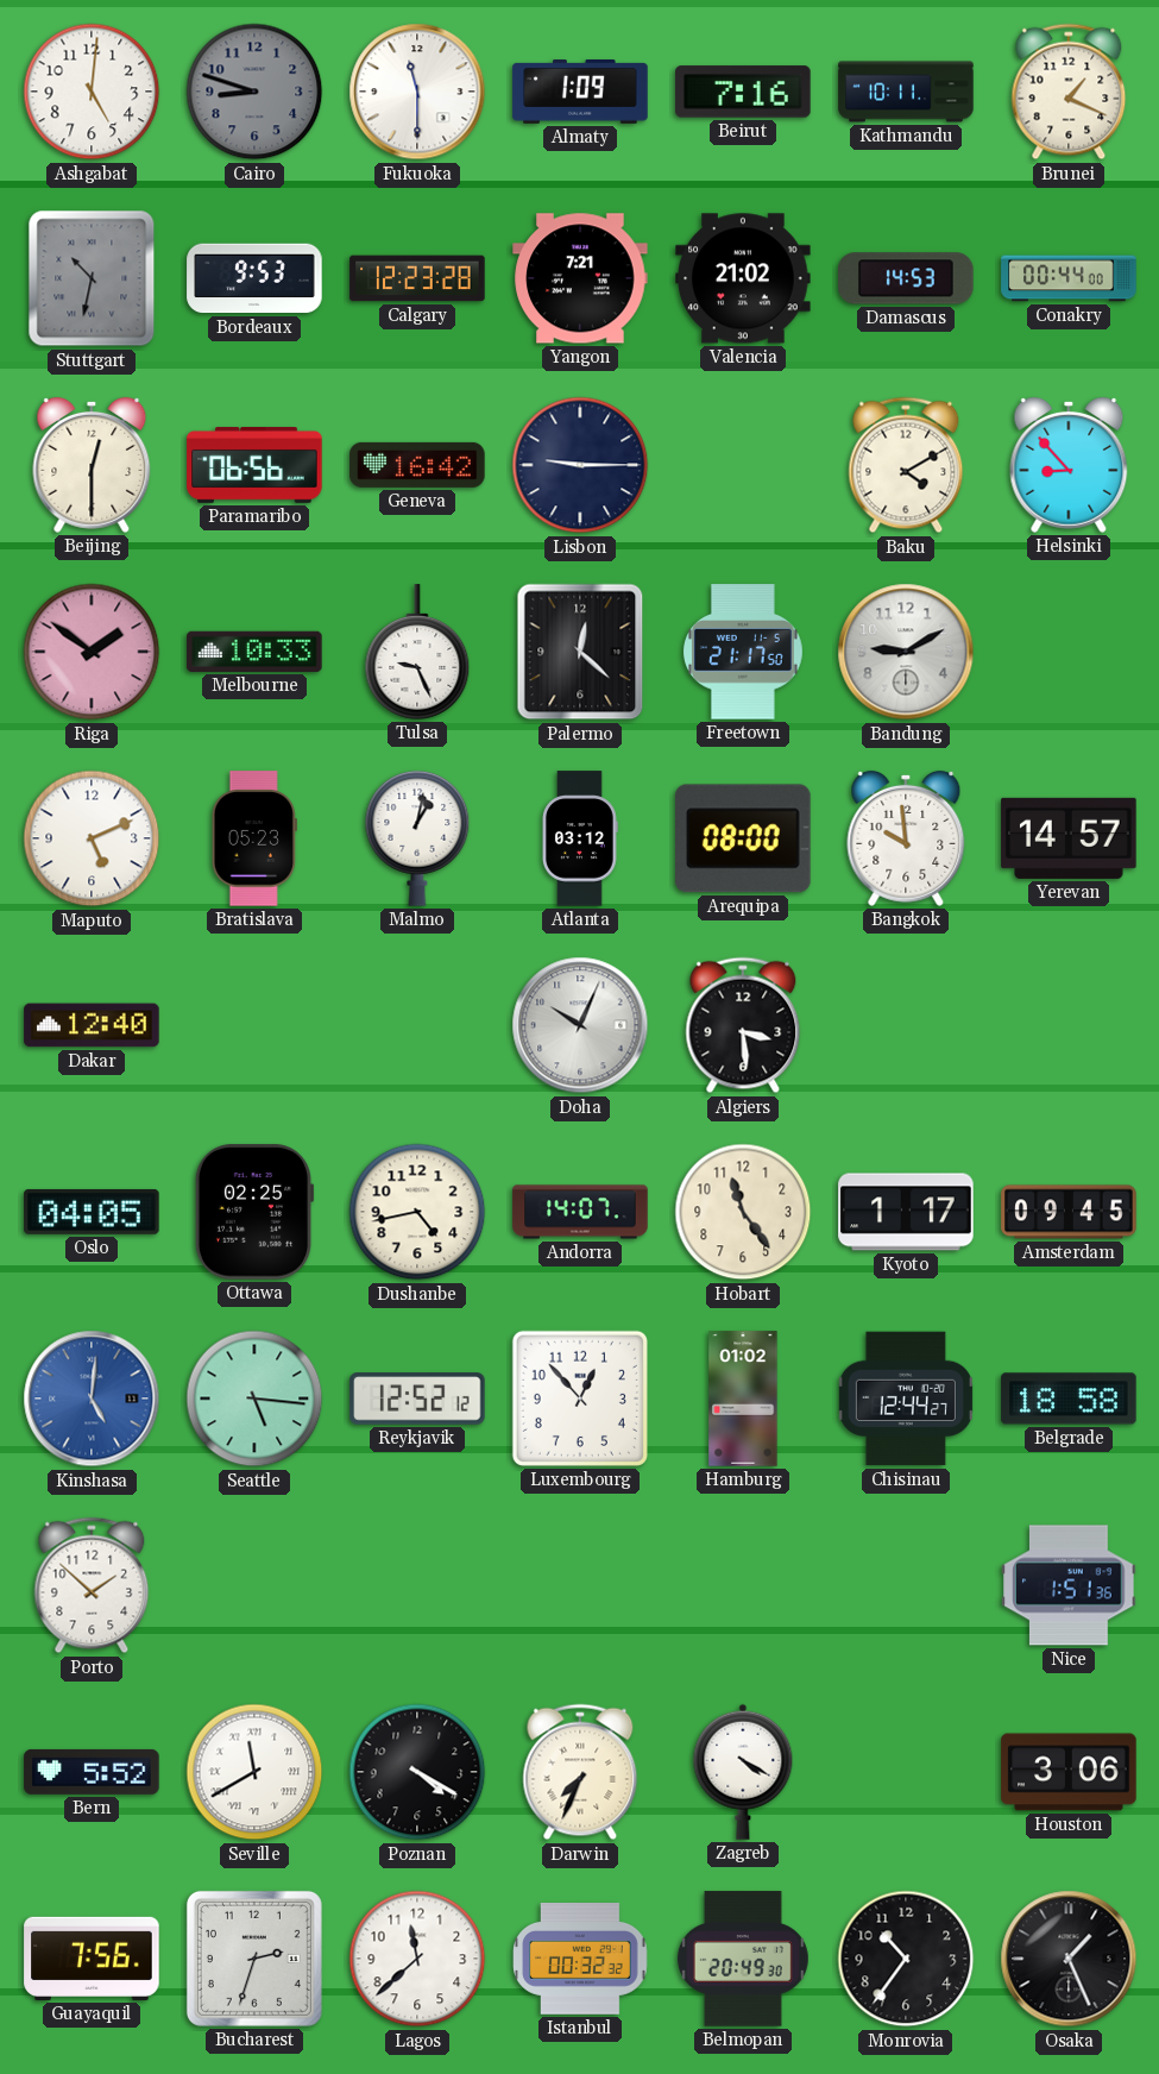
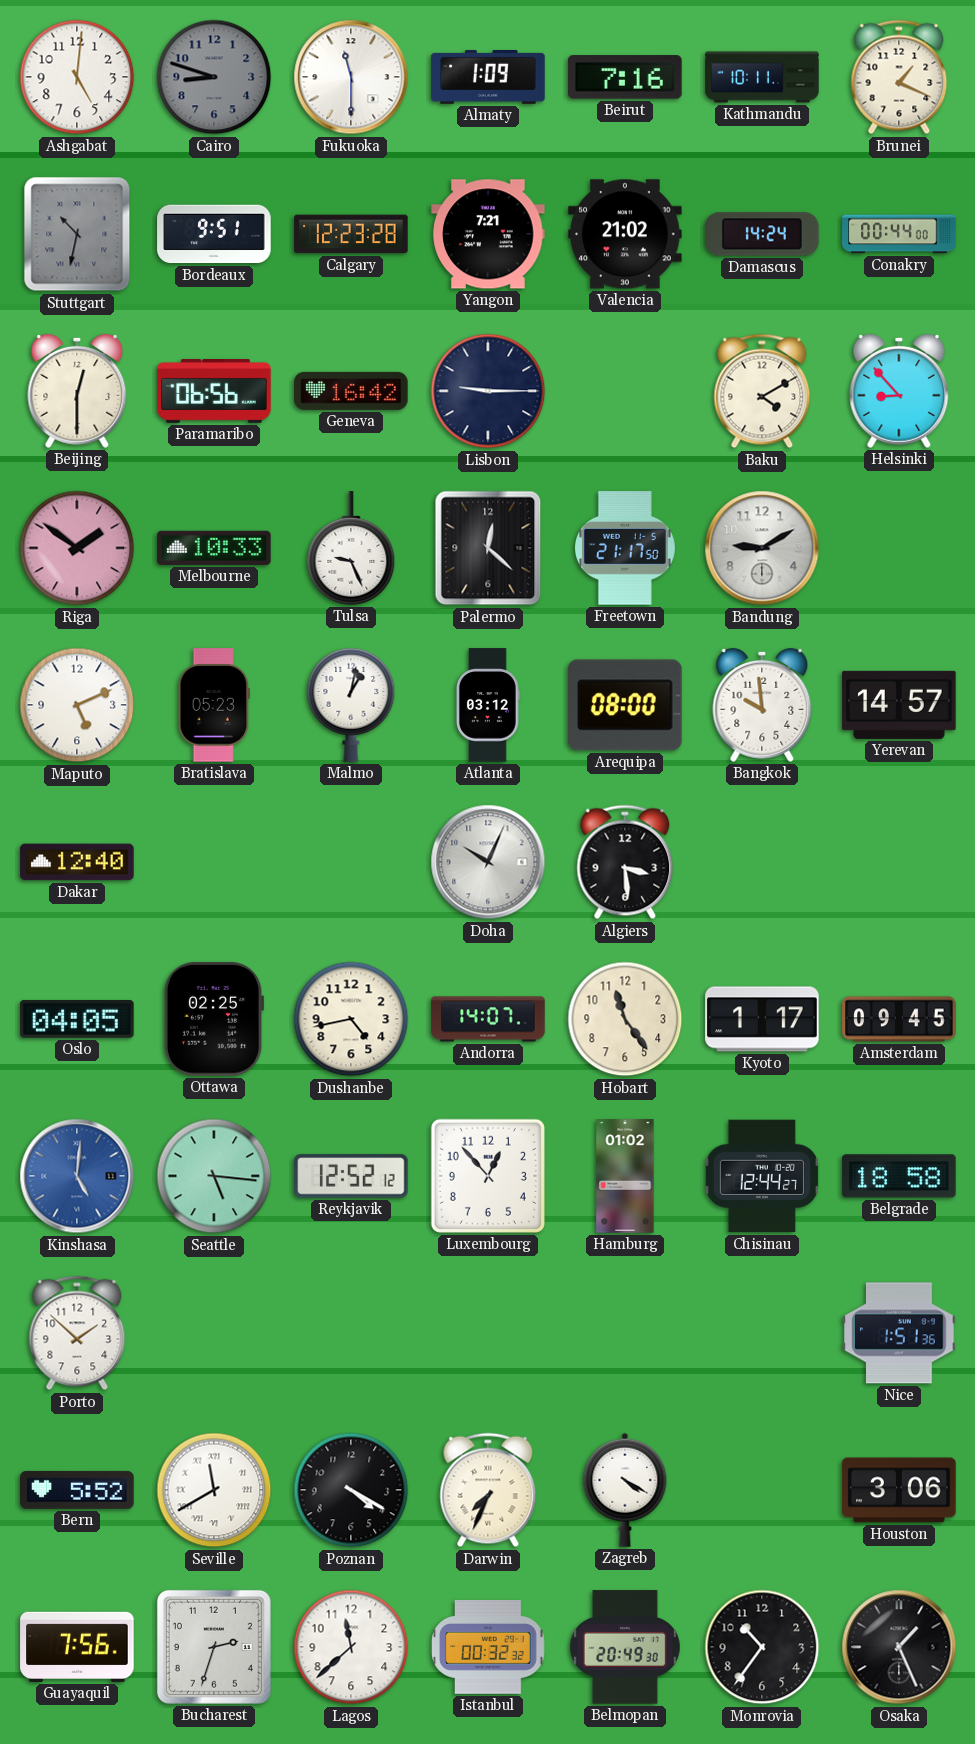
Bordeaux: 9:53 -> 9:51
Damascus: 14:53 -> 14:24
